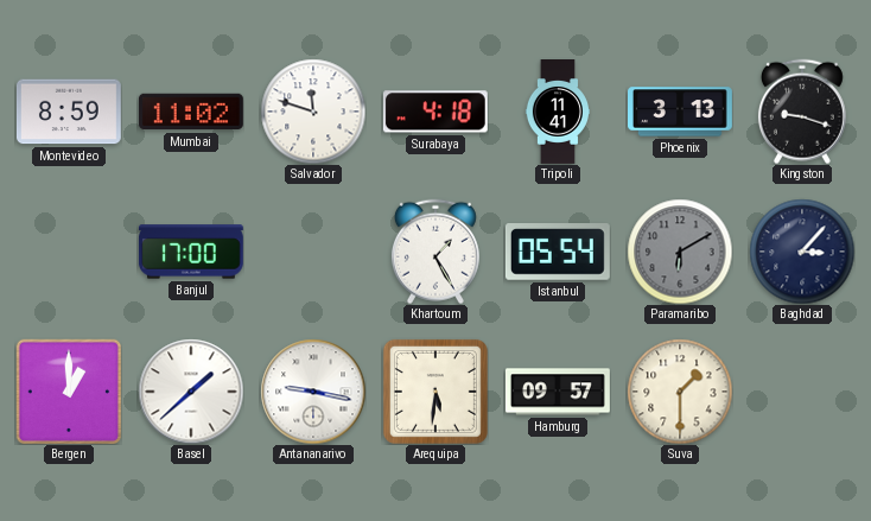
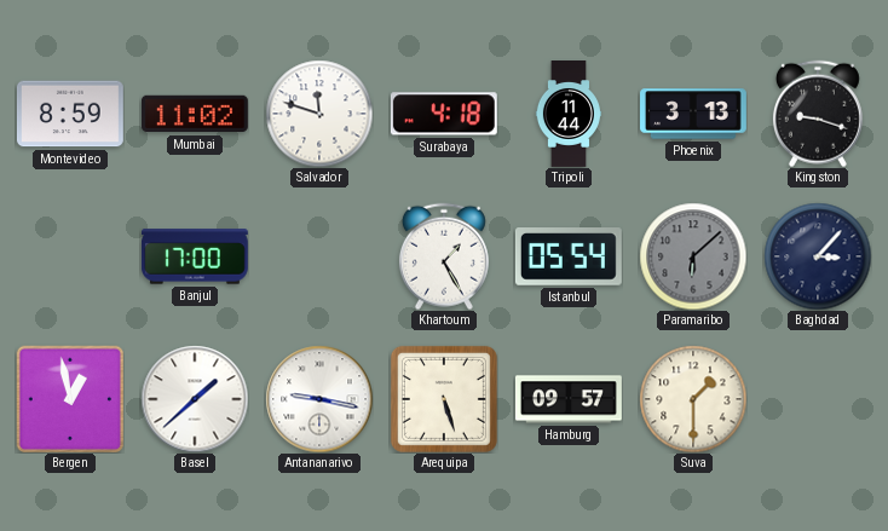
Tripoli: 11:41 -> 11:44
Paramaribo: 6:10 -> 6:08
Bergen: 1:00 -> 12:58
Arequipa: 5:31 -> 5:27
